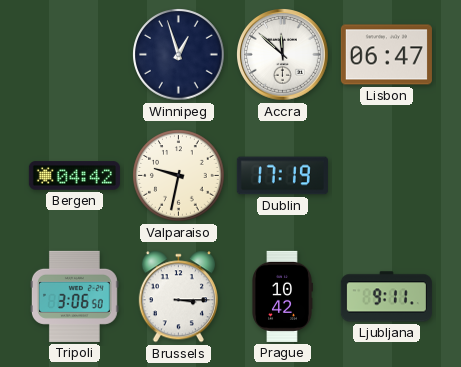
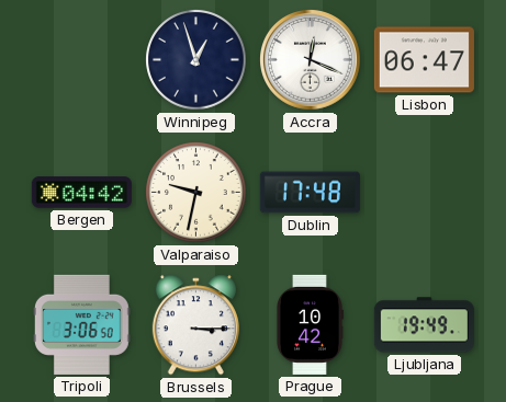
Accra: 11:52 -> 12:19
Dublin: 17:19 -> 17:48
Ljubljana: 9:11 -> 19:49
